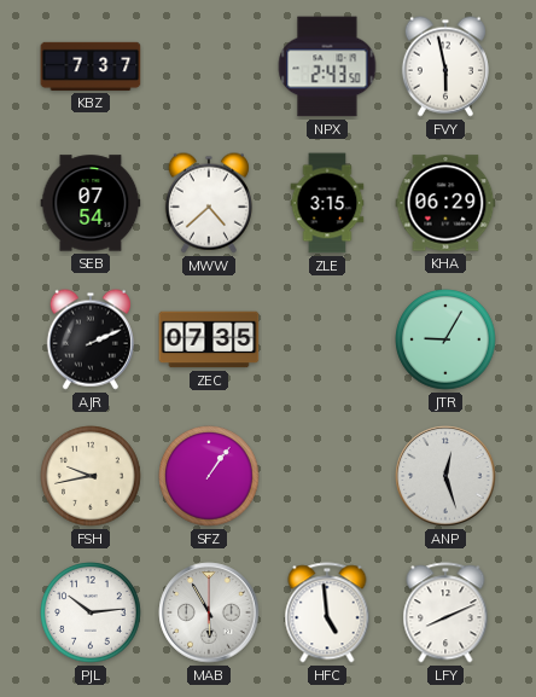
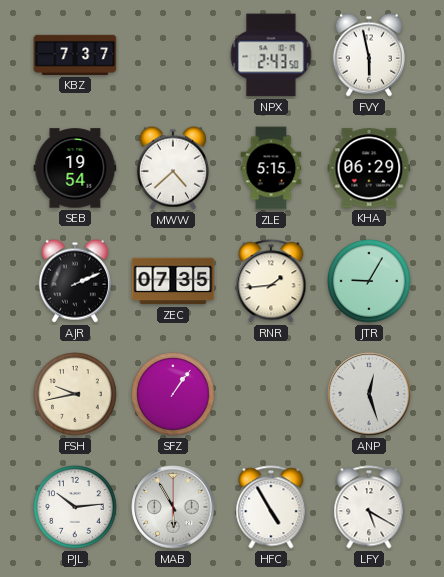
SEB: 07:54 -> 19:54
ZLE: 3:15 -> 5:15
RNR: none -> 1:44
HFC: 4:59 -> 4:55
LFY: 8:11 -> 5:20
